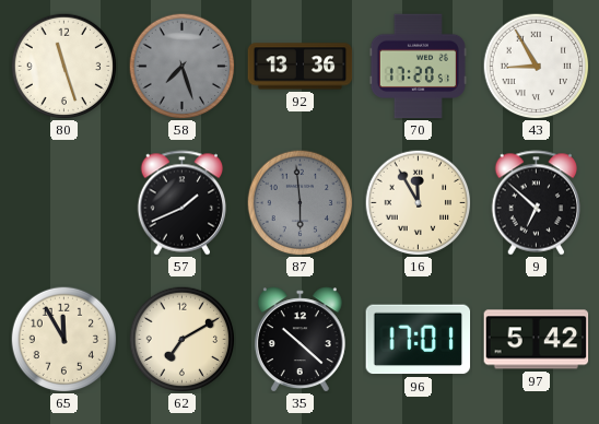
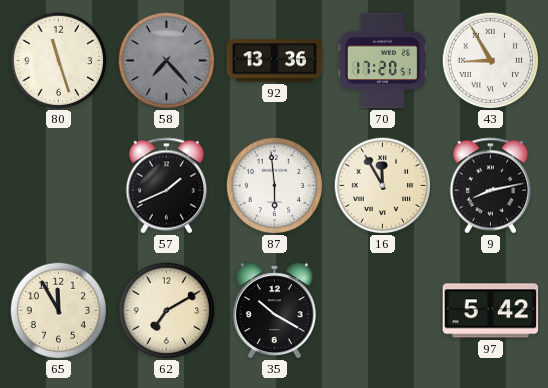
58: 7:27 -> 7:23
87 dial: grey -> white
9: 6:52 -> 8:13
35: 10:22 -> 10:20
96: 17:01 -> none
